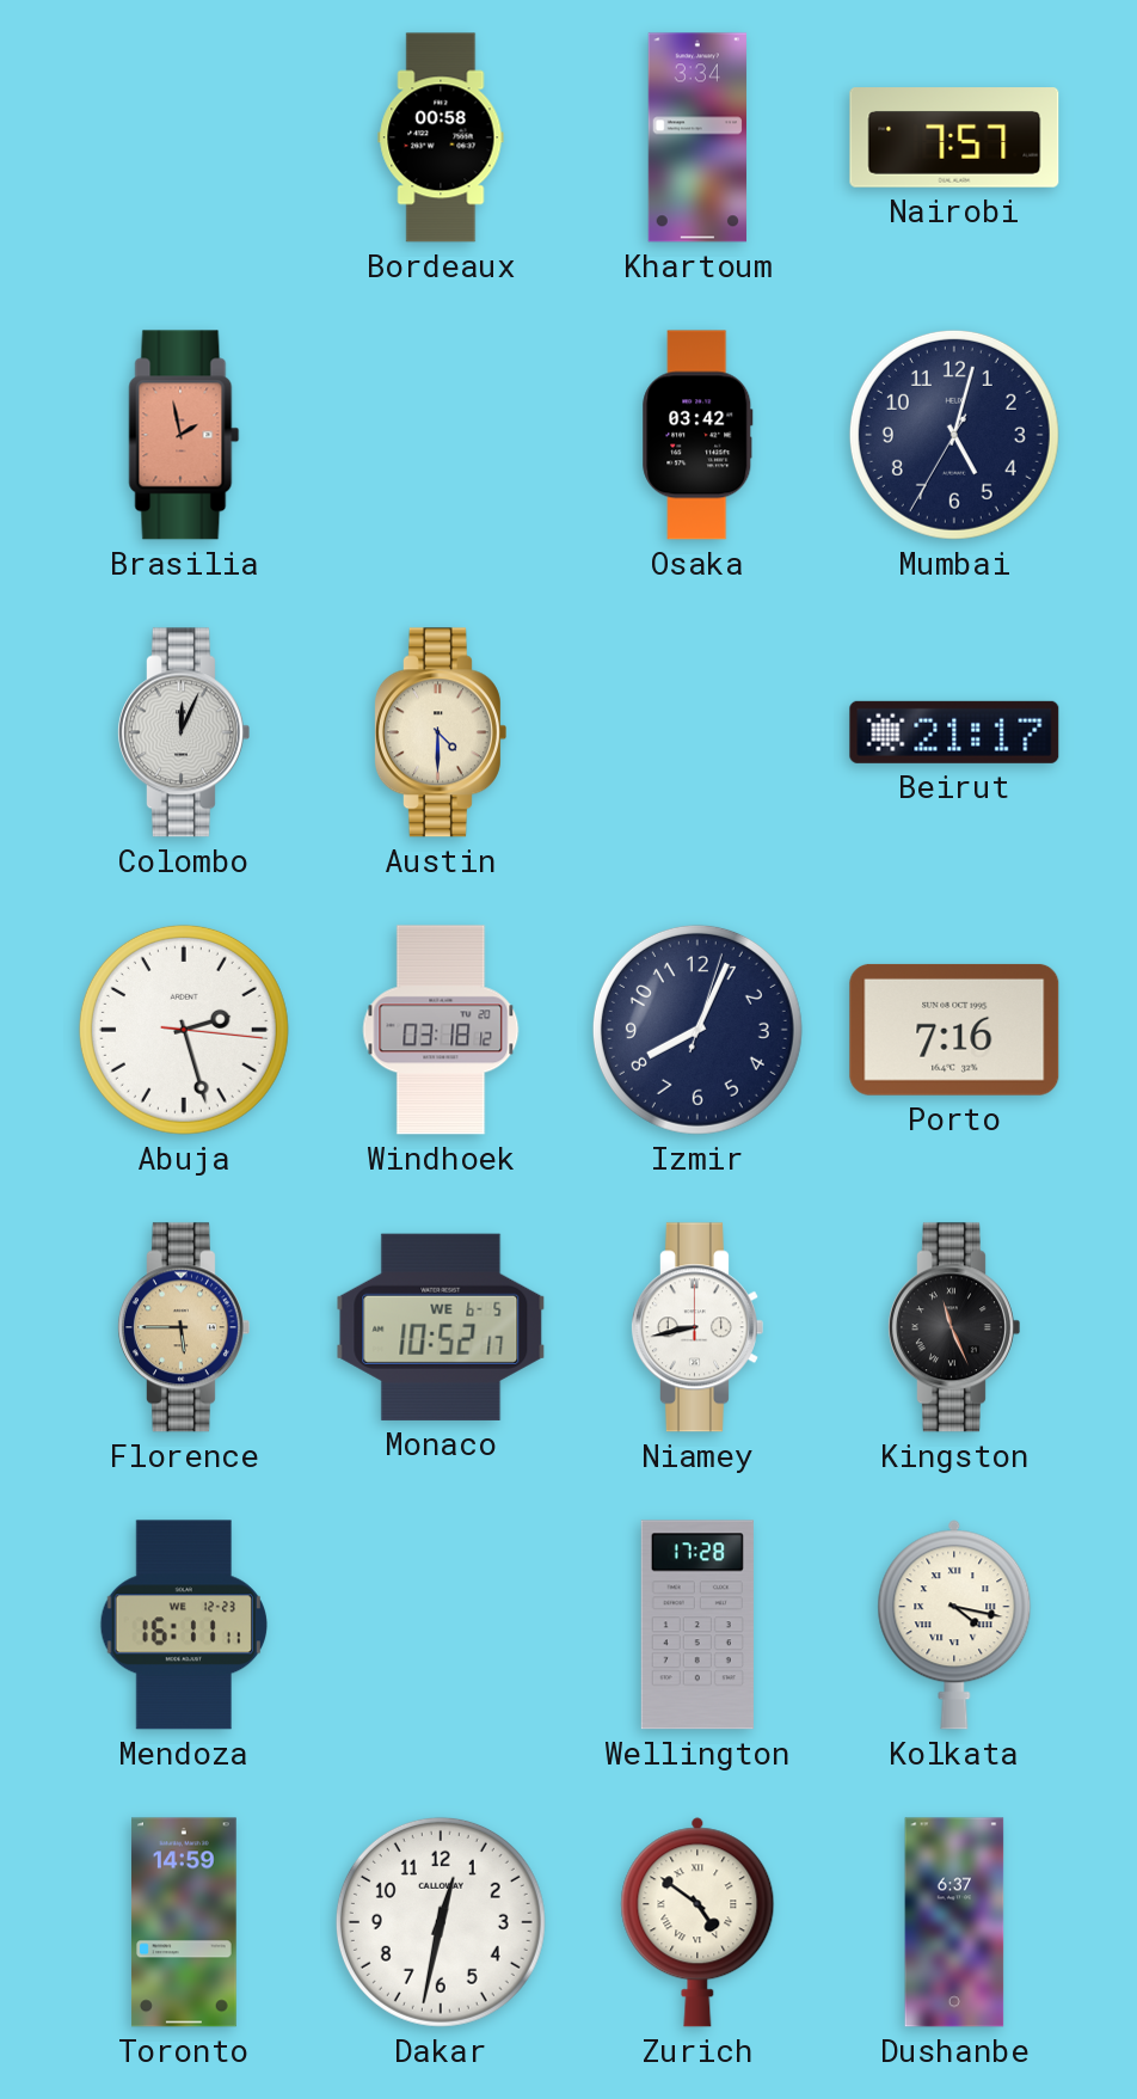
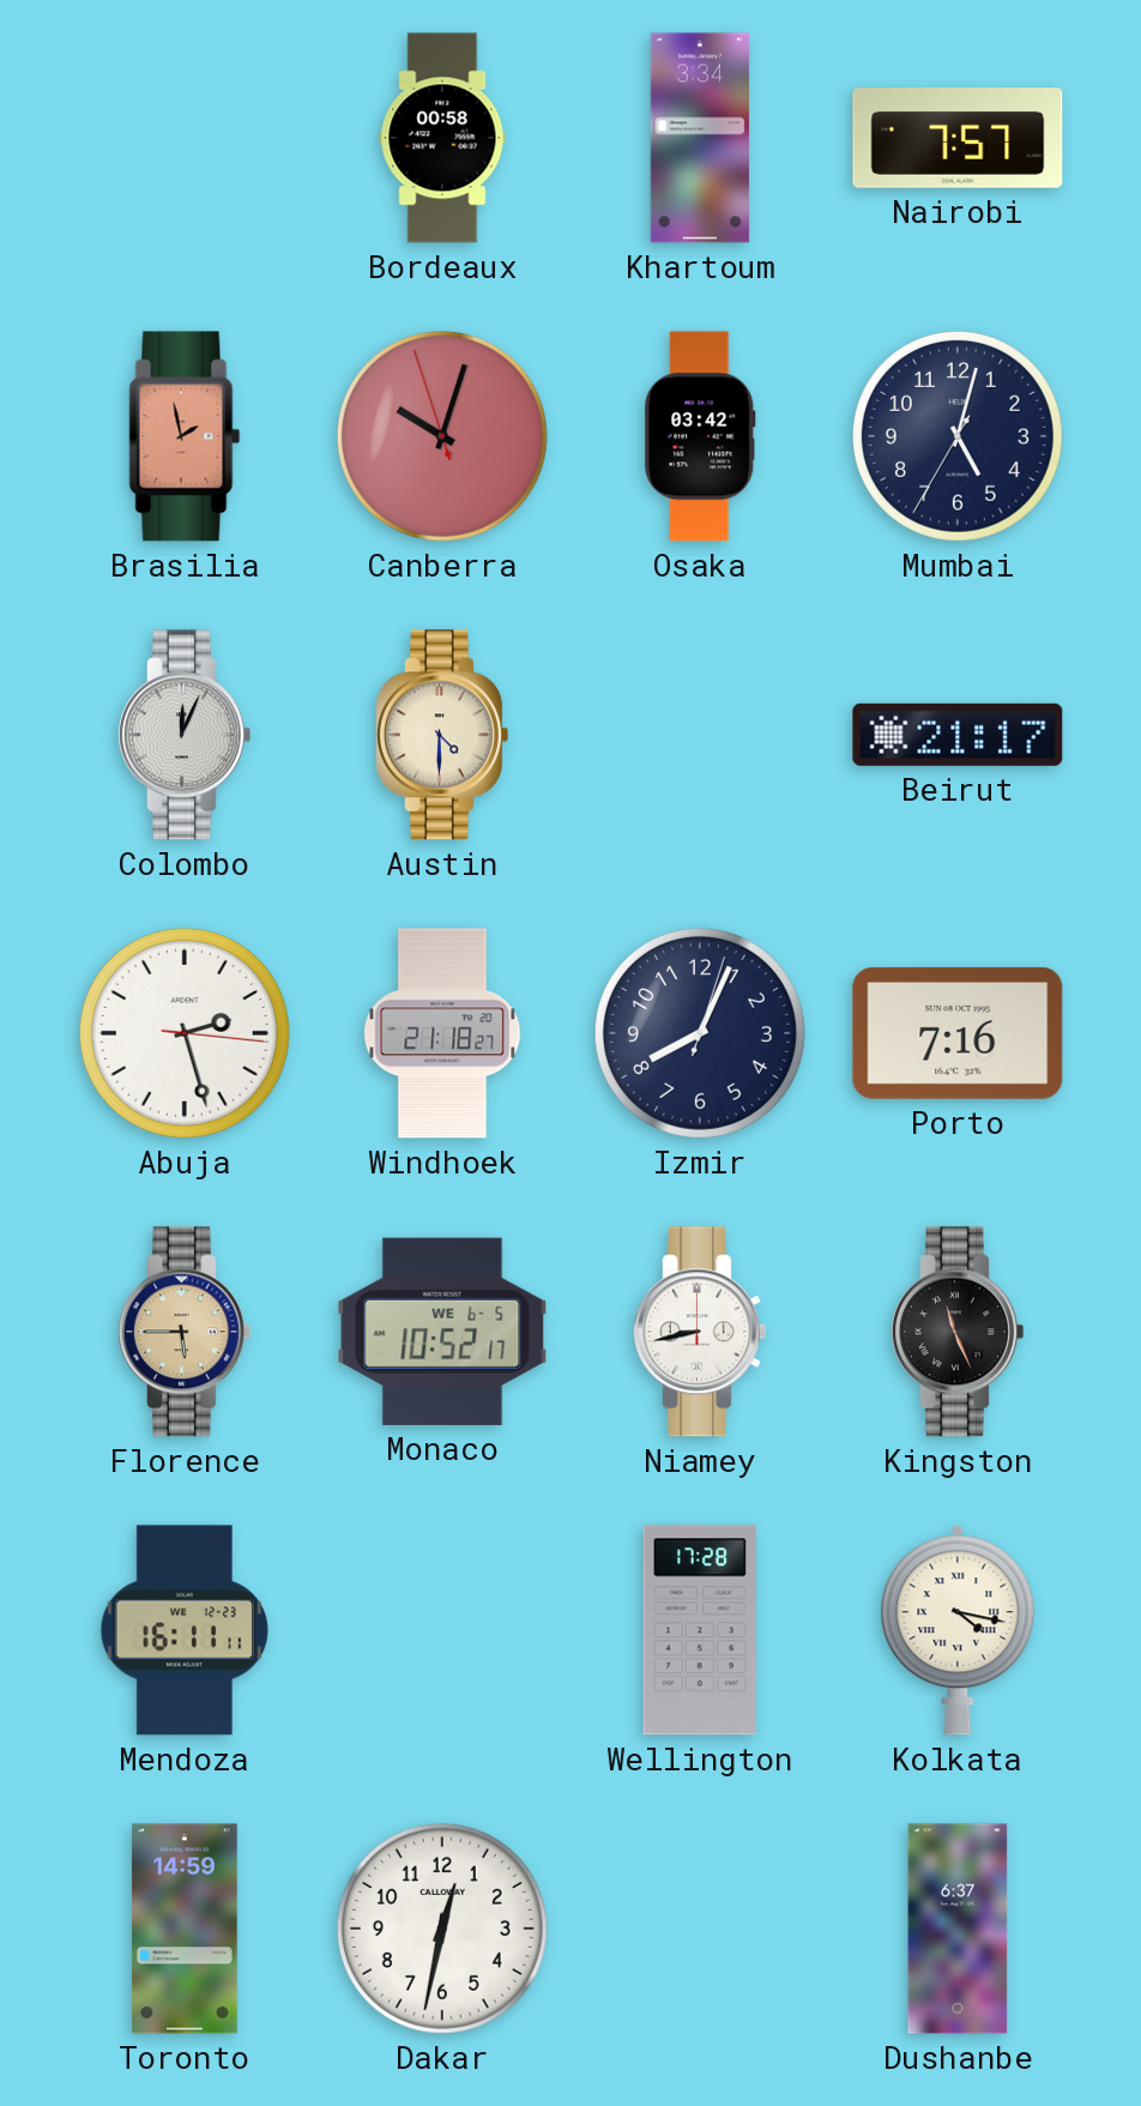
Canberra: none -> 10:02
Windhoek: 03:18 -> 21:18
Zurich: 4:51 -> none
